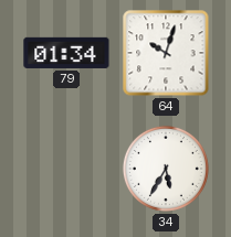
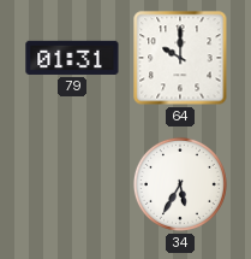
79: 01:34 -> 01:31
64: 10:03 -> 10:00
